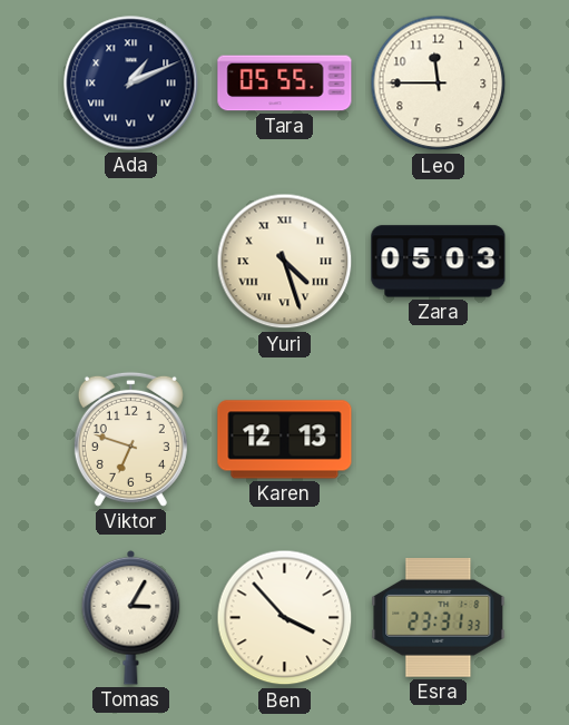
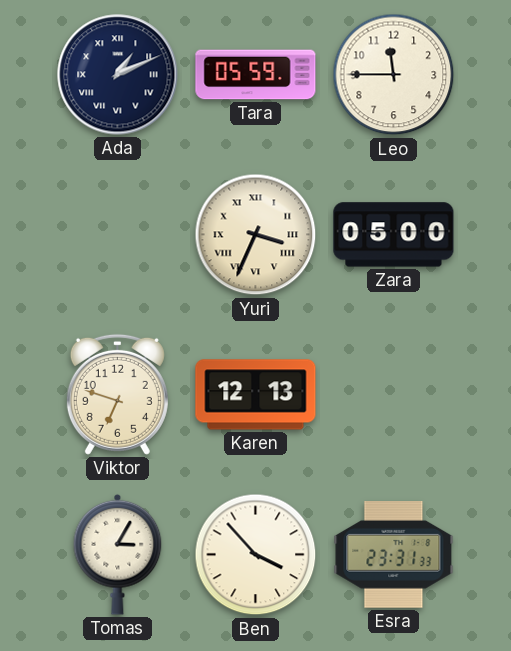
Tara: 05:55 -> 05:59
Yuri: 4:27 -> 3:34
Zara: 05:03 -> 05:00
